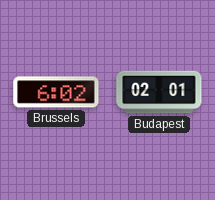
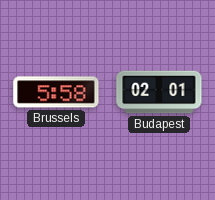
Brussels: 6:02 -> 5:58
